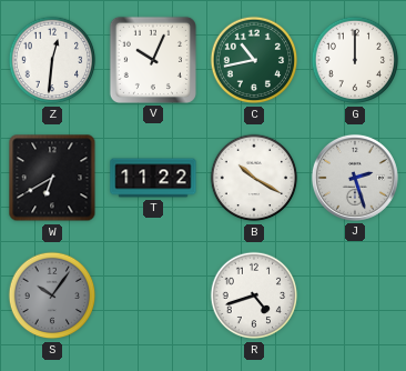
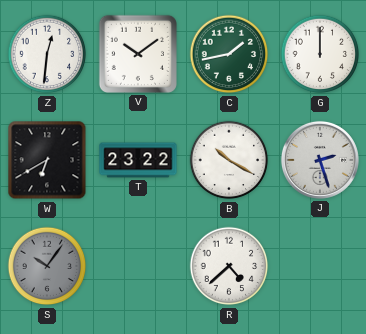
V: 10:04 -> 10:09
C: 10:43 -> 1:43
T: 11:22 -> 23:22
R: 4:42 -> 4:38
